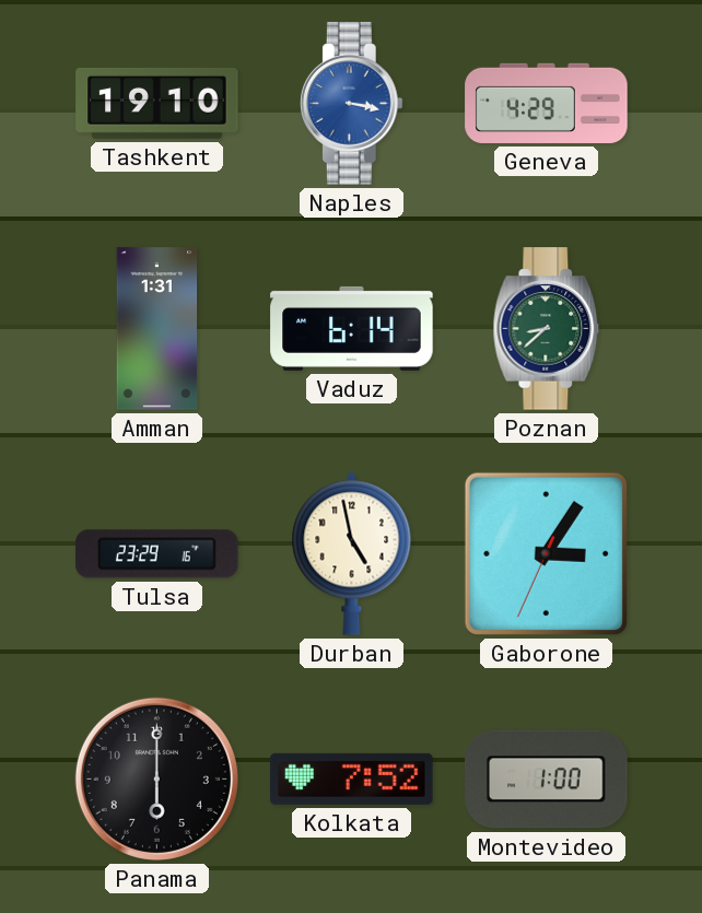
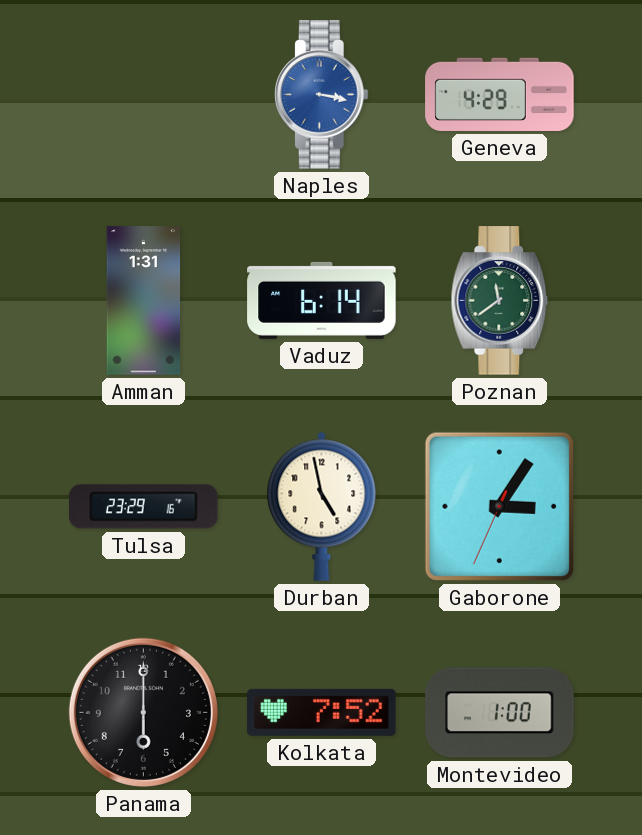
Tashkent: 19:10 -> none
Poznan: 8:38 -> 11:39
